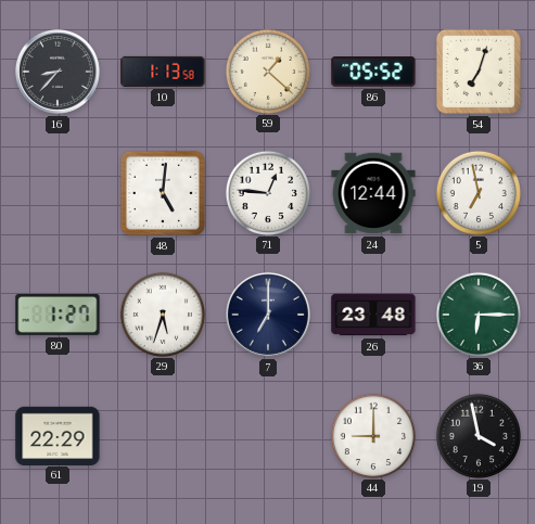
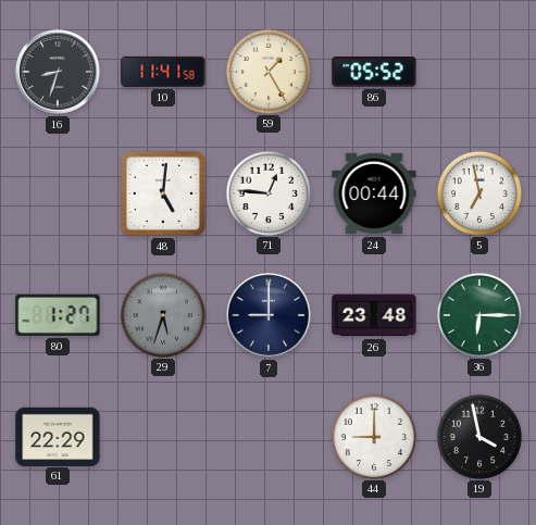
16: 8:37 -> 8:33
10: 1:13 -> 11:41
59: 1:22 -> 1:25
54: 7:03 -> none
24: 12:44 -> 00:44
29 dial: white -> grey
7: 7:00 -> 9:00
